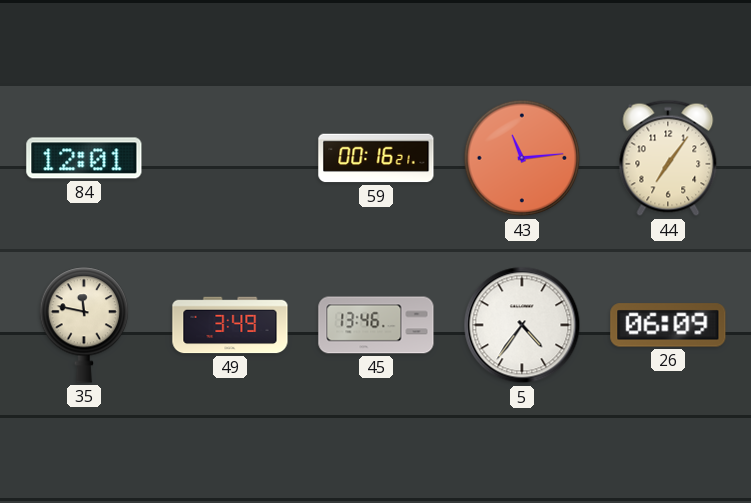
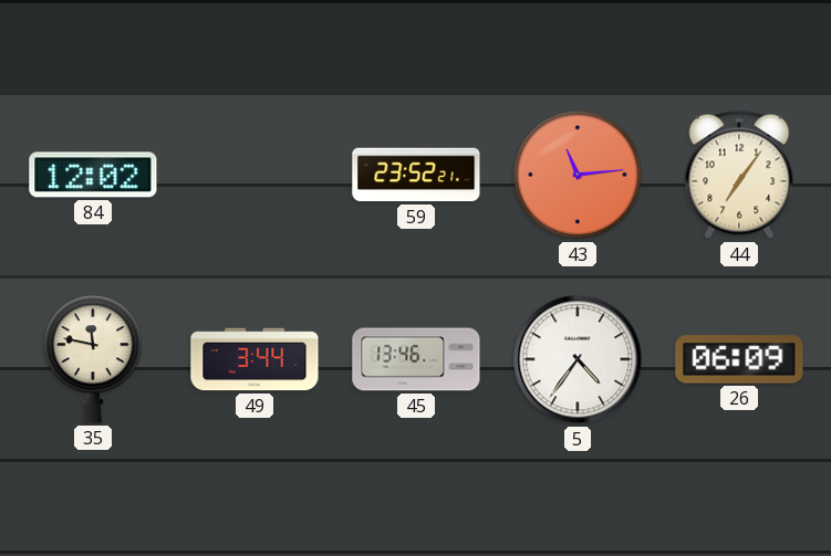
84: 12:01 -> 12:02
59: 00:16 -> 23:52
49: 3:49 -> 3:44
